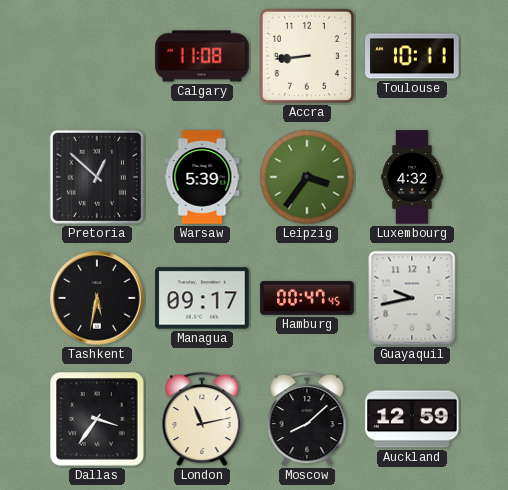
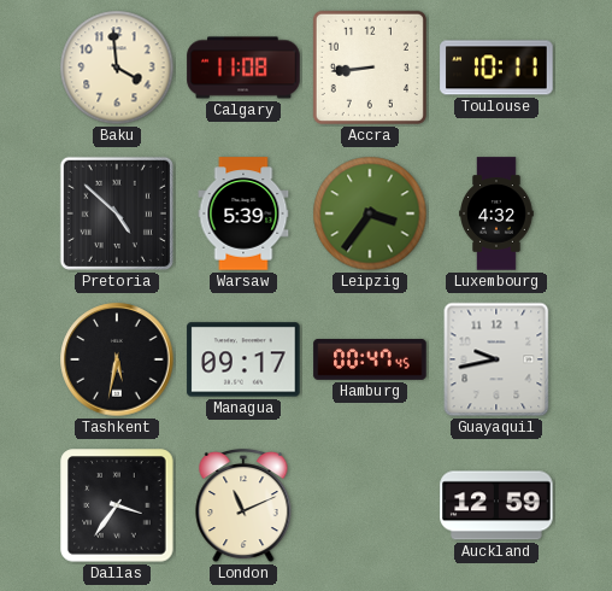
Baku: none -> 3:59
Pretoria: 12:52 -> 4:52
London: 11:13 -> 11:11
Moscow: 8:08 -> none
